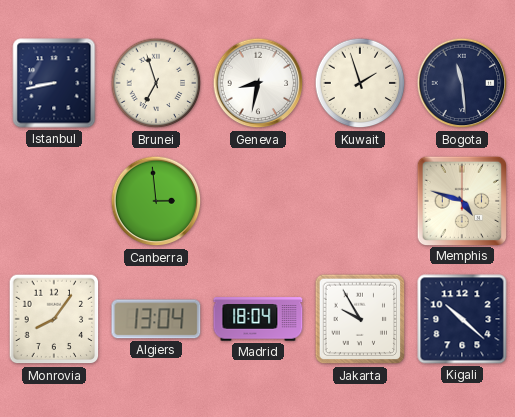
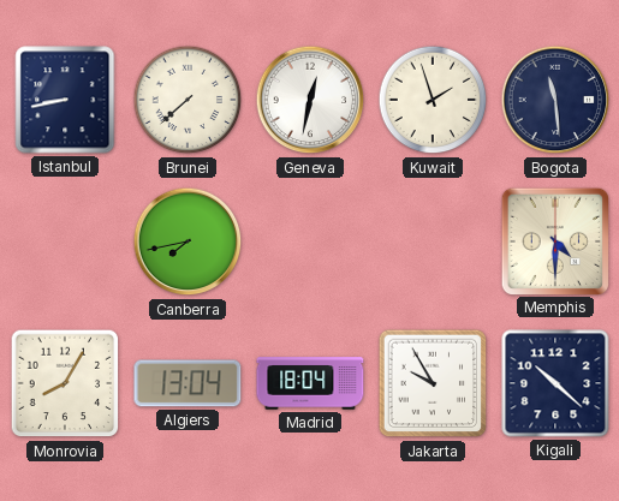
Brunei: 6:57 -> 7:38
Geneva: 8:32 -> 12:32
Canberra: 2:59 -> 7:43
Memphis: 4:48 -> 4:30
Monrovia: 8:06 -> 8:05
